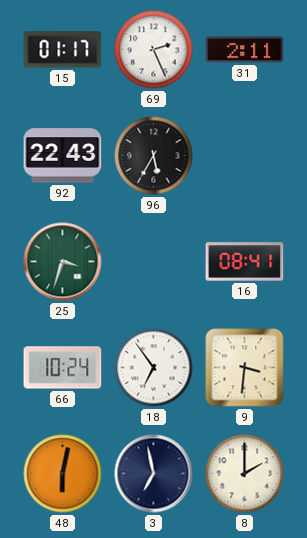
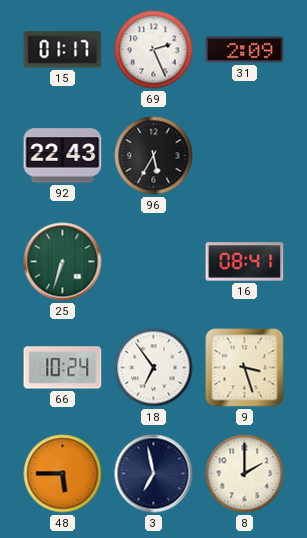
31: 2:11 -> 2:09
25: 3:33 -> 6:33
9: 3:31 -> 3:27
48: 6:02 -> 5:45
